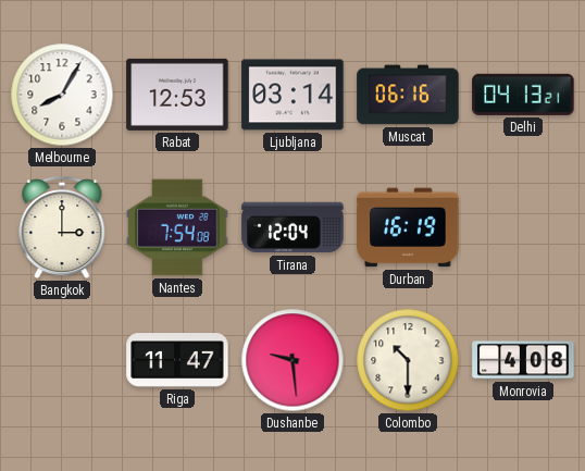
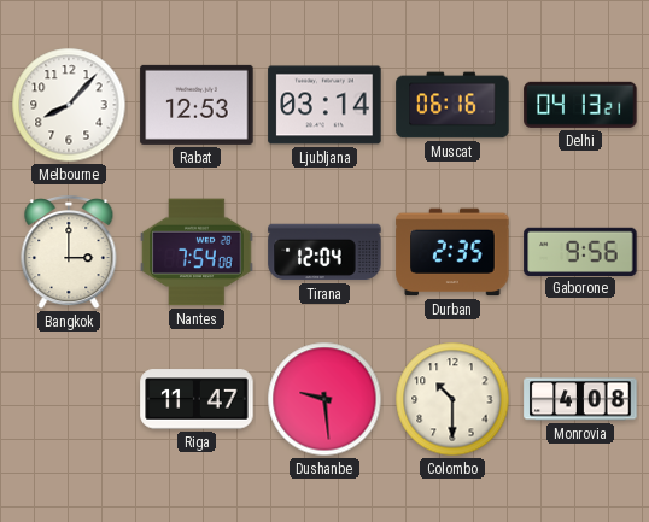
Melbourne: 8:05 -> 8:07
Durban: 16:19 -> 2:35
Gaborone: none -> 9:56
